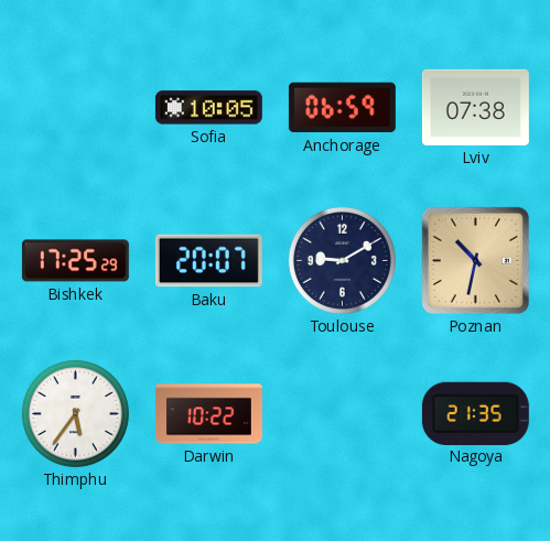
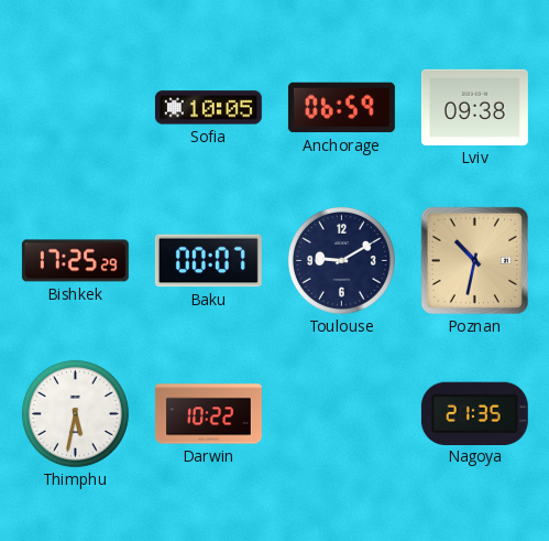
Lviv: 07:38 -> 09:38
Baku: 20:07 -> 00:07
Thimphu: 5:36 -> 5:32
